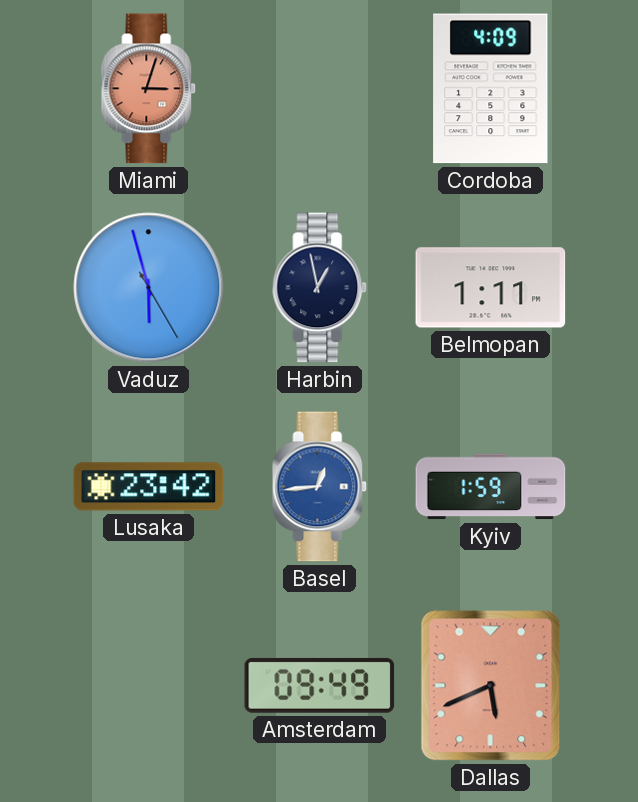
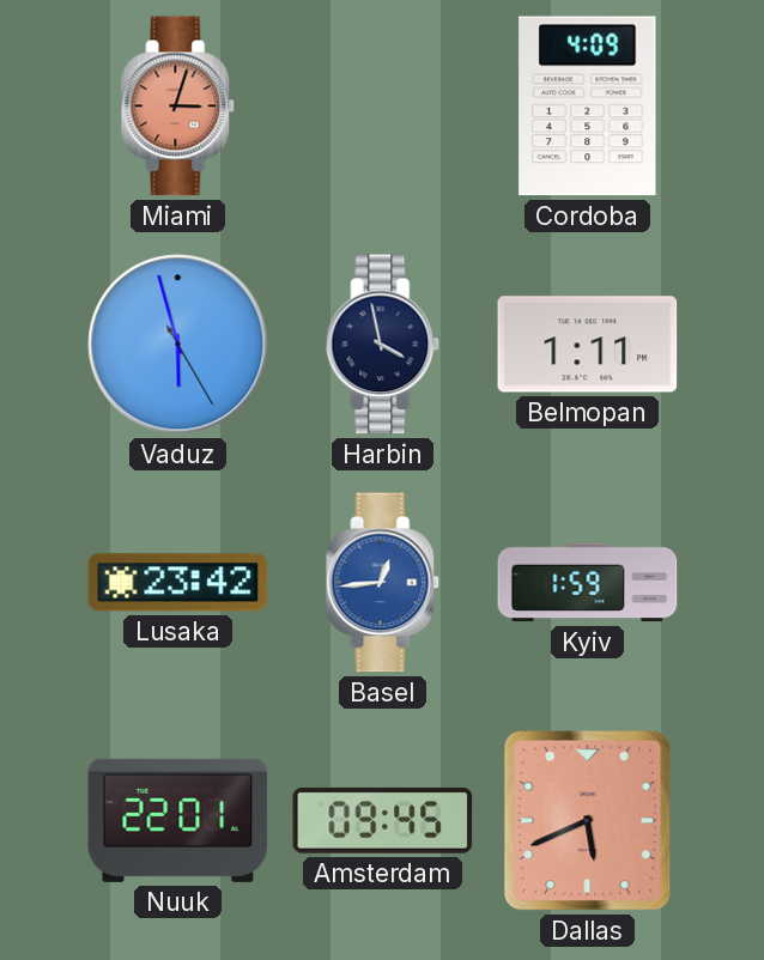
Harbin: 12:58 -> 3:58
Nuuk: none -> 22:01
Amsterdam: 09:49 -> 09:45
